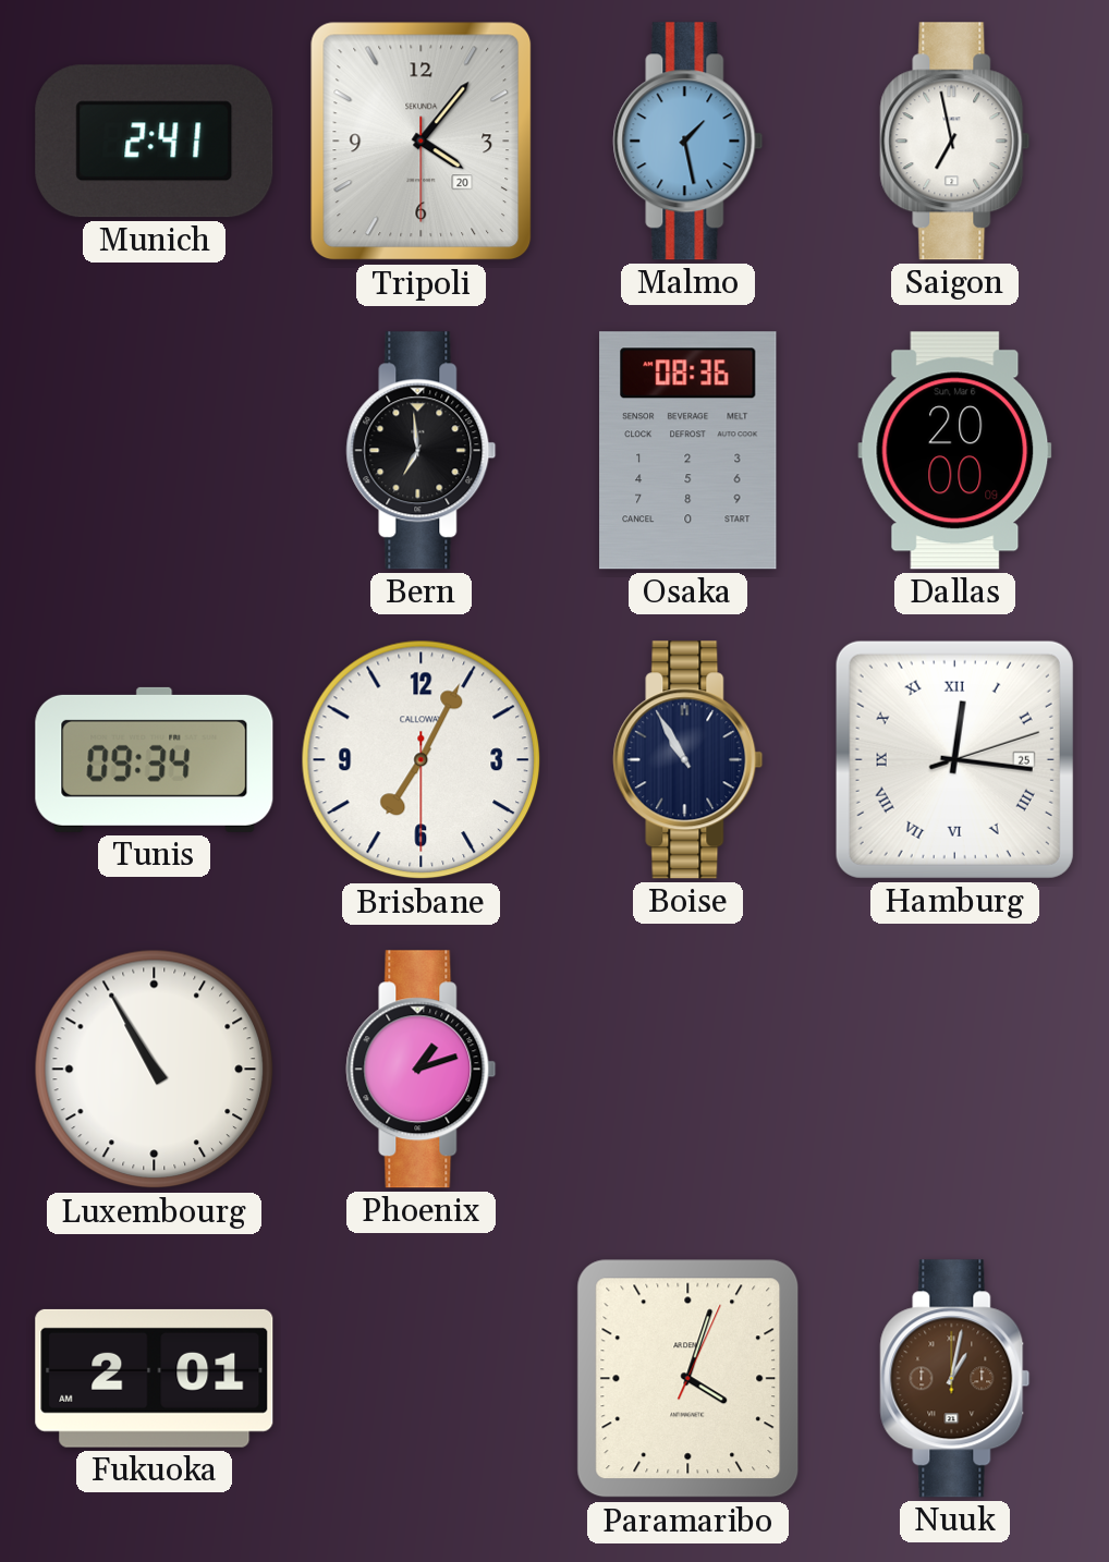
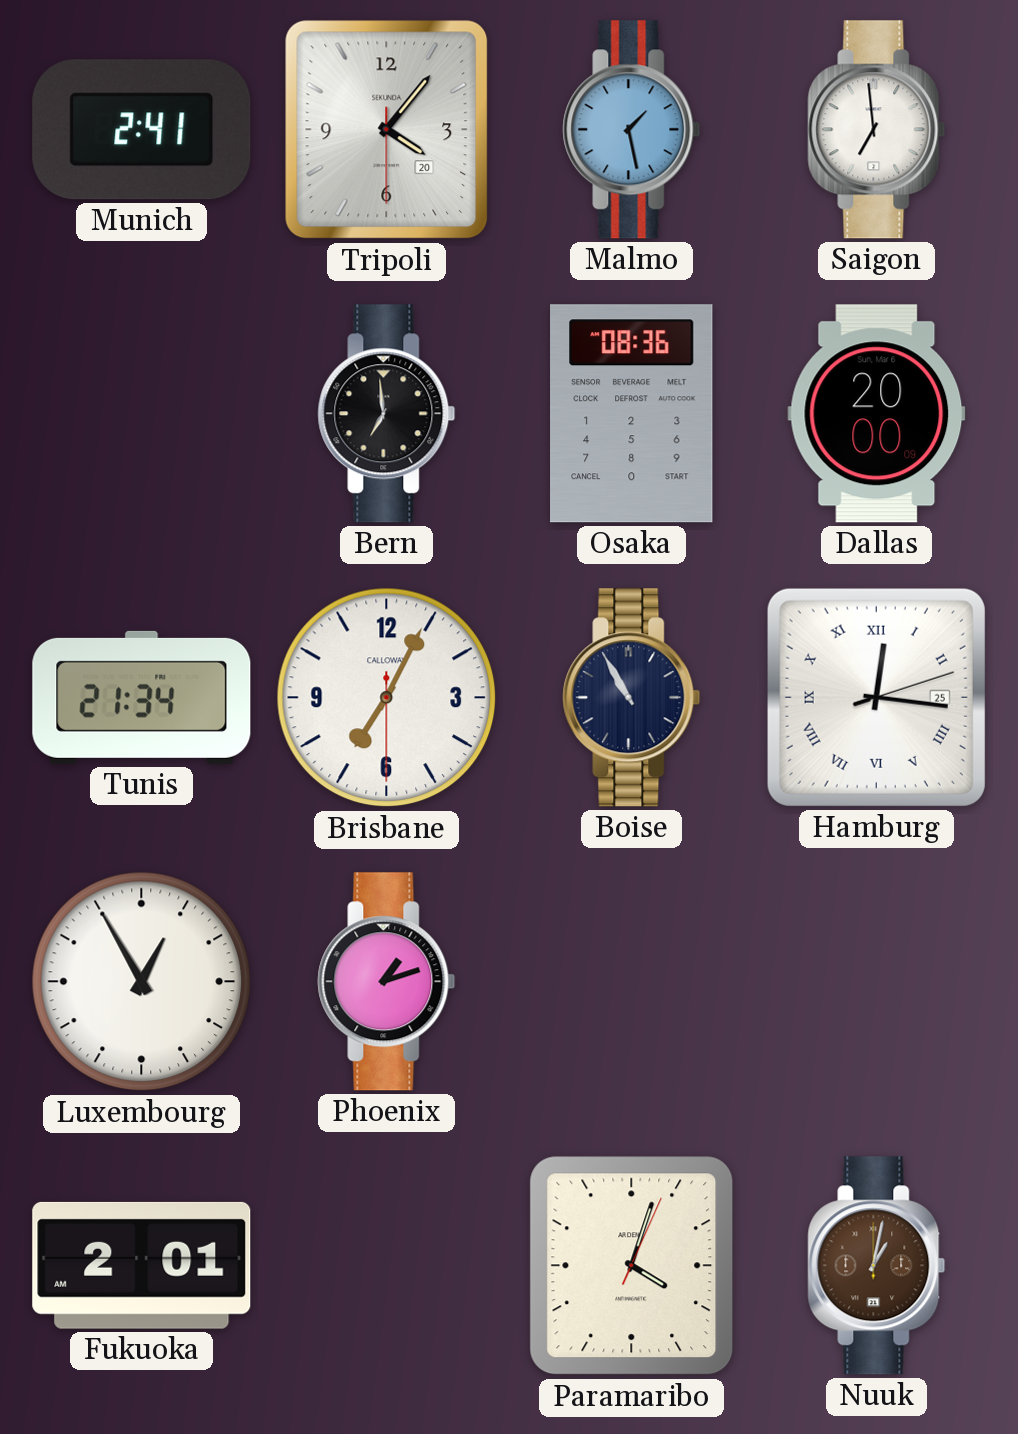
Saigon: 6:58 -> 6:59
Tunis: 09:34 -> 21:34
Luxembourg: 10:55 -> 12:55
